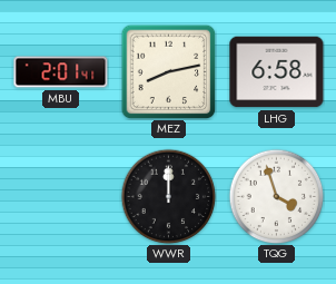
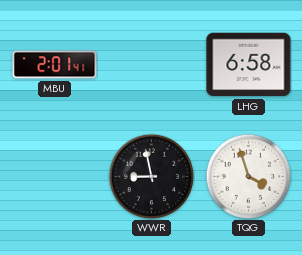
MEZ: 8:13 -> none
WWR: 12:00 -> 8:58
